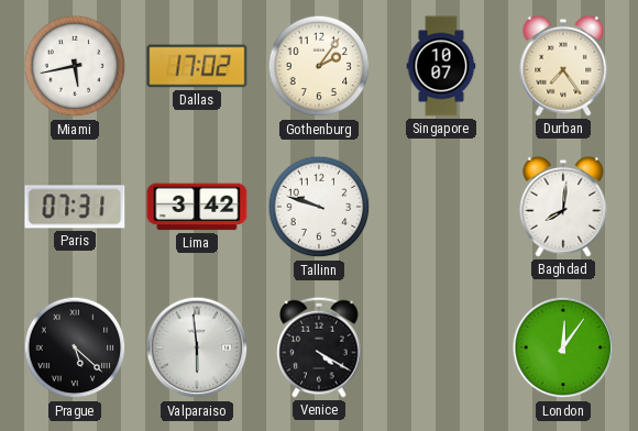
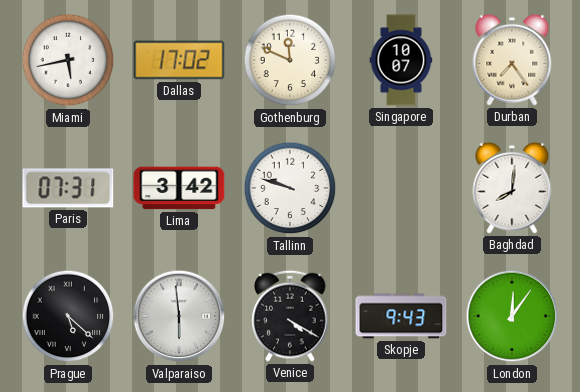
Gothenburg: 2:06 -> 11:49
Skopje: none -> 9:43
